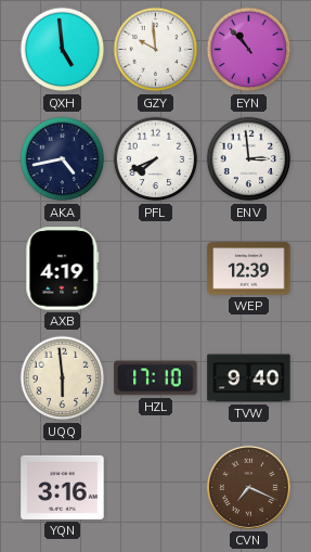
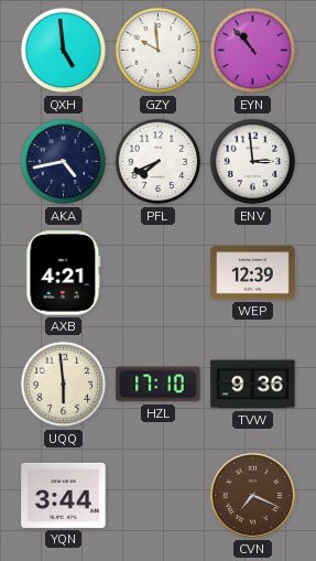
AXB: 4:19 -> 4:21
TVW: 9:40 -> 9:36
YQN: 3:16 -> 3:44
